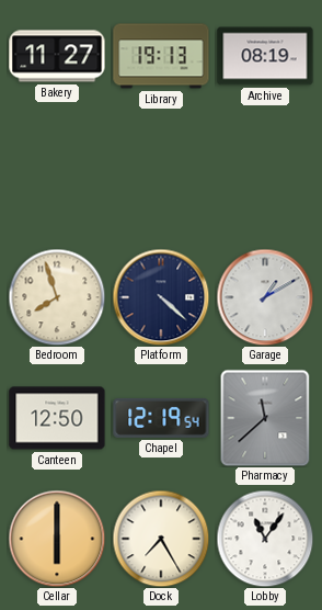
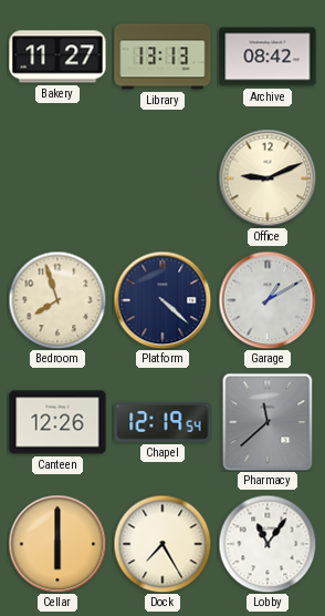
Library: 19:13 -> 13:13
Archive: 08:19 -> 08:42
Office: none -> 9:11
Canteen: 12:50 -> 12:26
